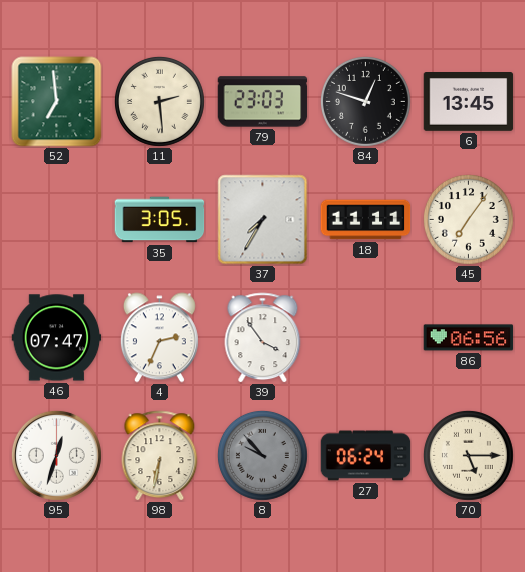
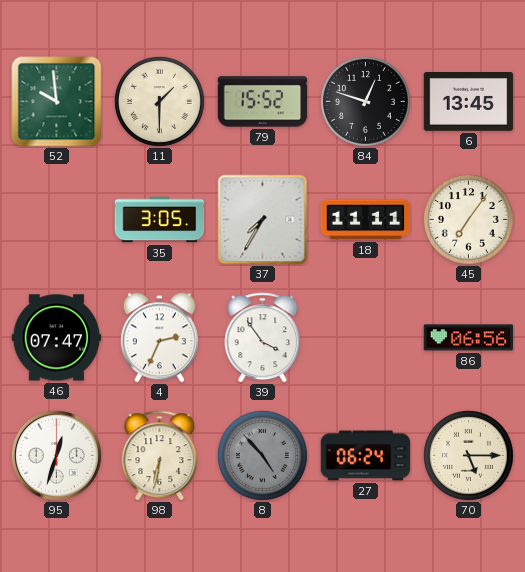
52: 6:59 -> 9:59
11: 2:29 -> 1:30
79: 23:03 -> 15:52
8: 9:53 -> 4:53
